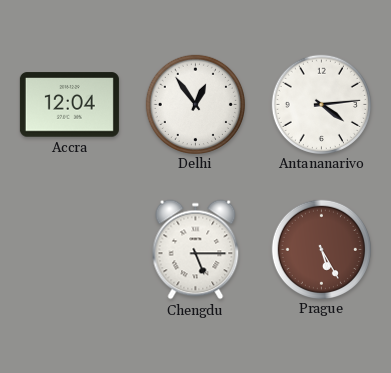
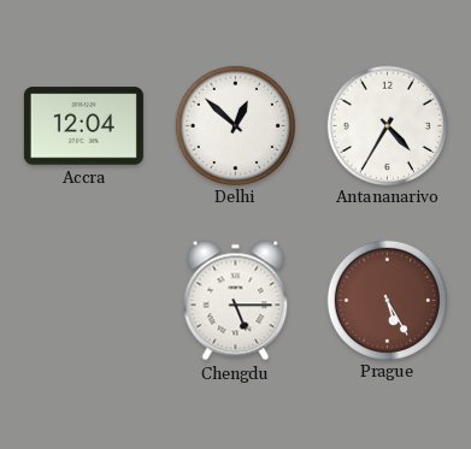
Delhi: 12:54 -> 12:52
Antananarivo: 4:14 -> 4:35
